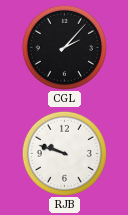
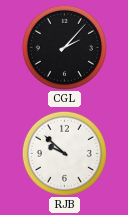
RJB: 9:48 -> 9:52
